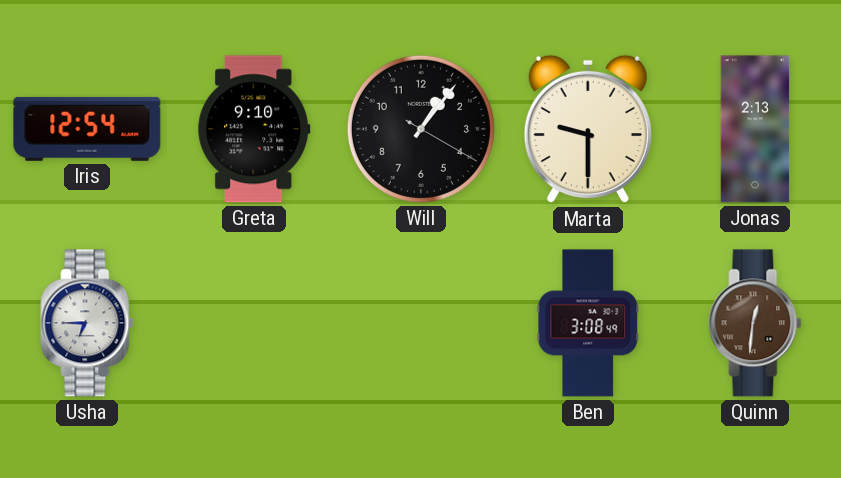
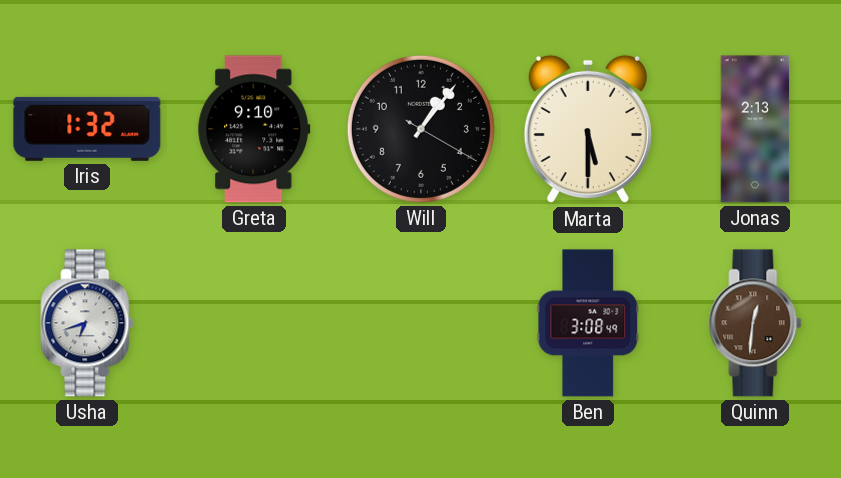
Iris: 12:54 -> 1:32
Marta: 9:30 -> 5:30
Usha: 6:45 -> 6:42
